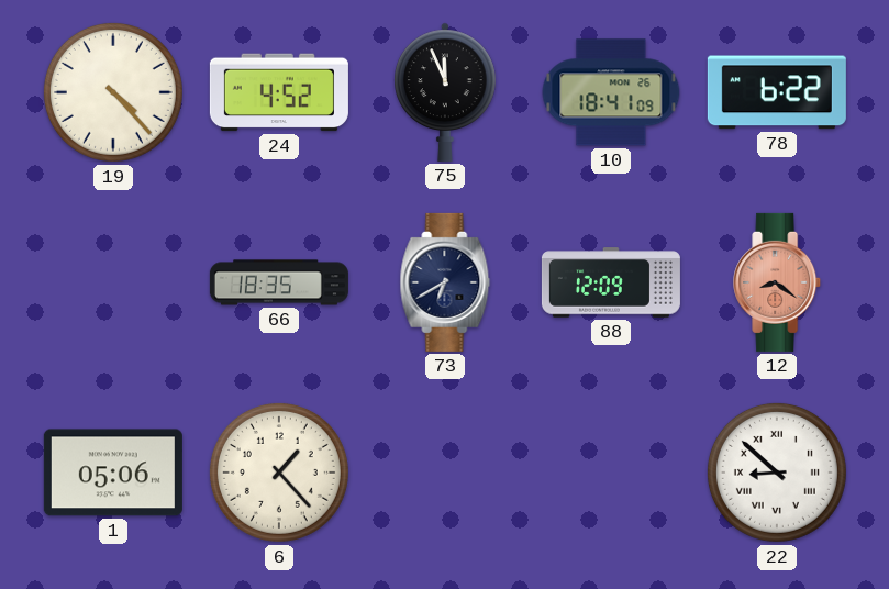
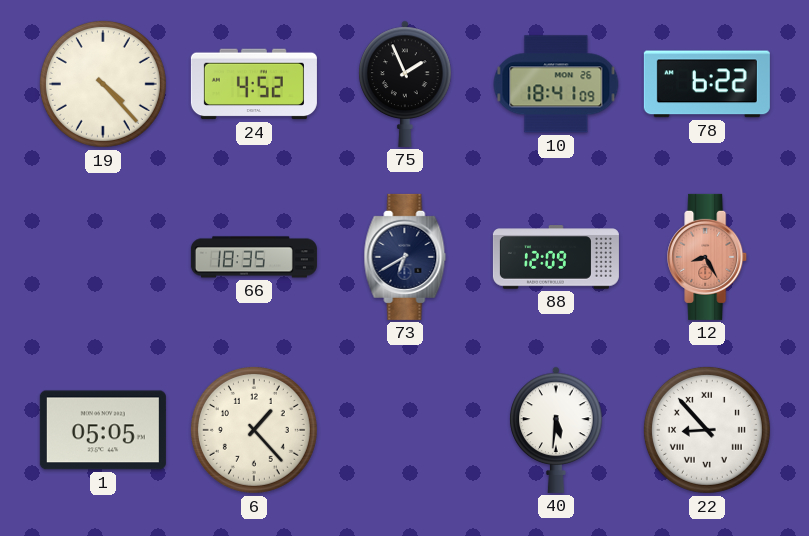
75: 11:56 -> 1:56
12: 8:21 -> 8:25
1: 05:06 -> 05:05
40: none -> 5:31
22: 8:52 -> 8:53
